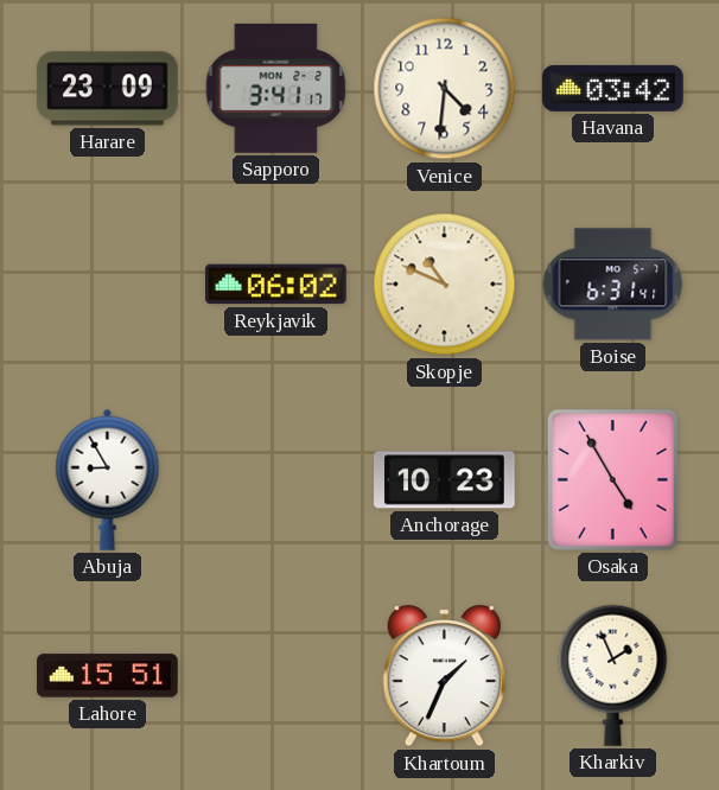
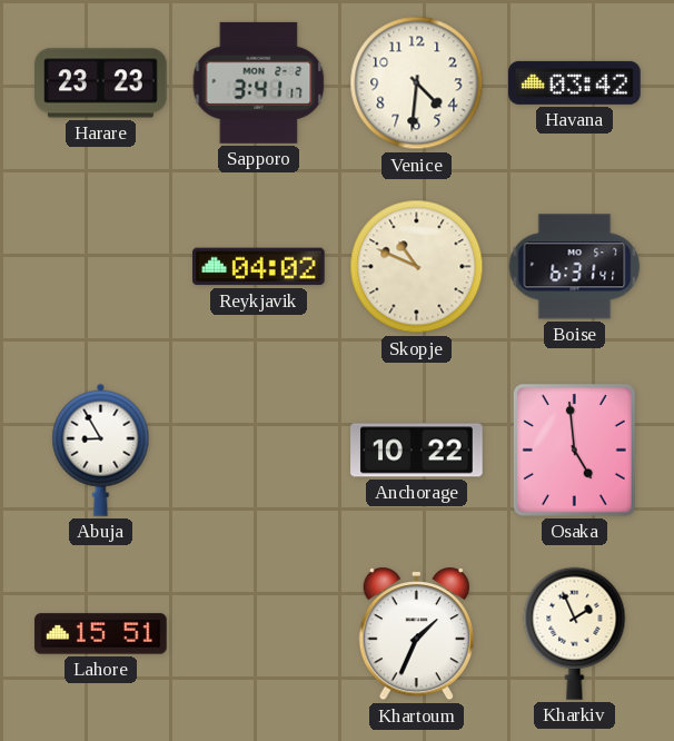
Harare: 23:09 -> 23:23
Reykjavik: 06:02 -> 04:02
Anchorage: 10:23 -> 10:22
Osaka: 4:55 -> 4:59
